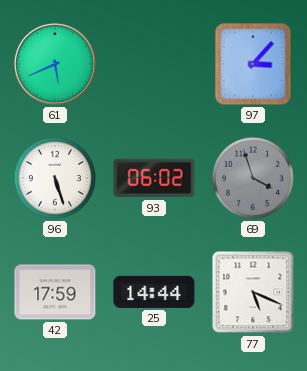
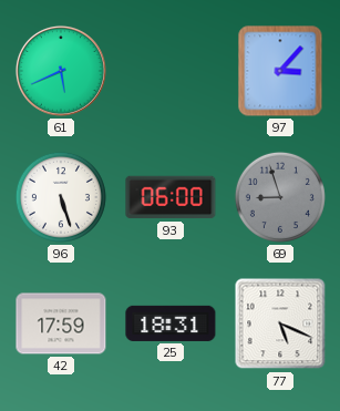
93: 06:02 -> 06:00
69: 3:57 -> 8:57
25: 14:44 -> 18:31
